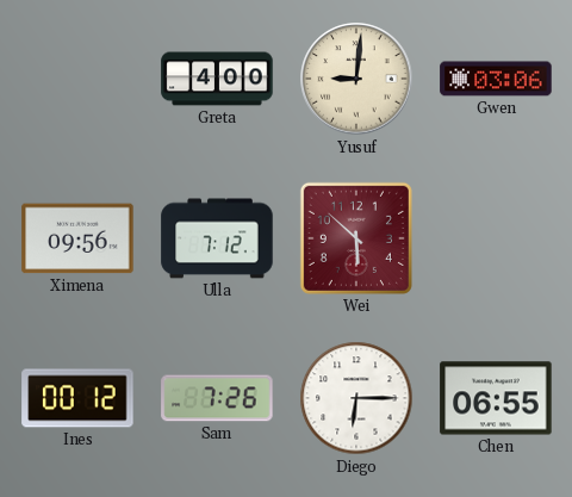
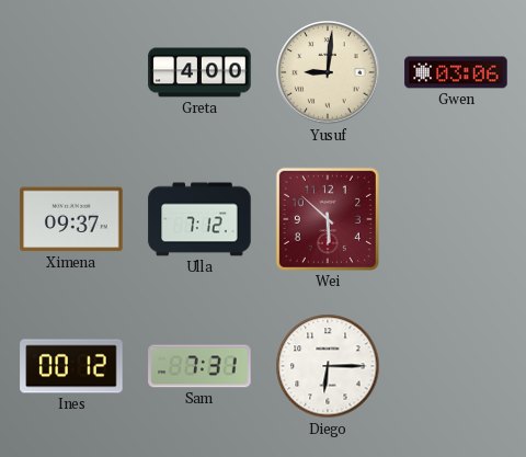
Ximena: 09:56 -> 09:37
Sam: 7:26 -> 7:31
Chen: 06:55 -> none
